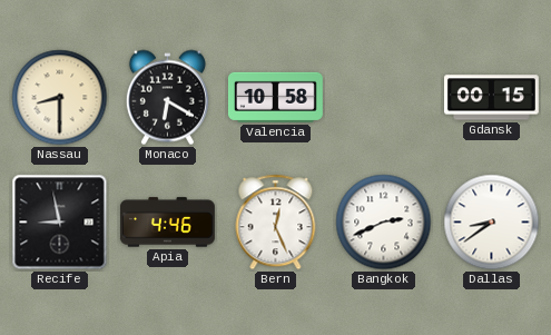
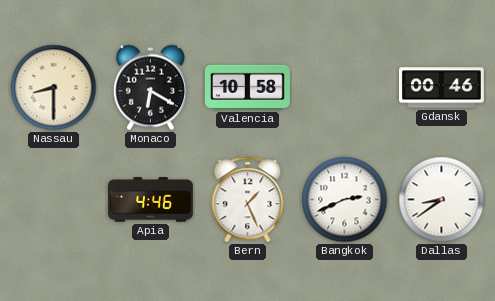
Gdansk: 00:15 -> 00:46
Recife: 8:58 -> none
Bern: 12:26 -> 1:26
